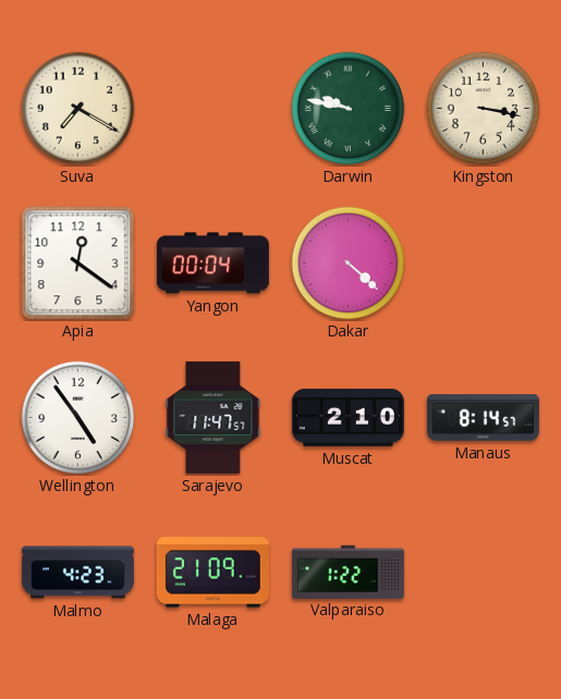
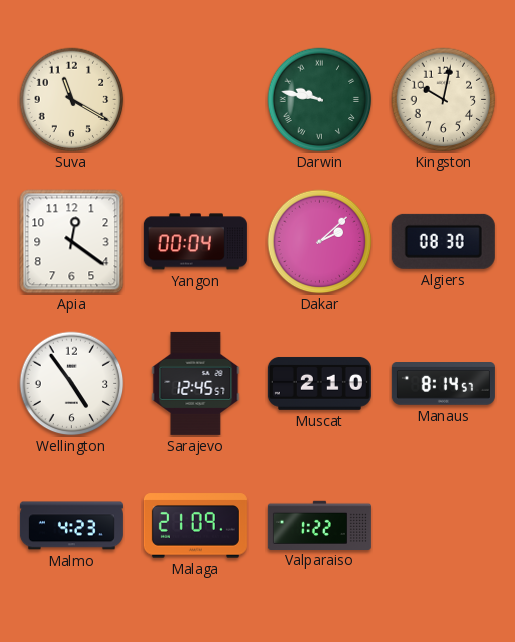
Suva: 7:20 -> 11:20
Kingston: 3:17 -> 10:02
Dakar: 4:22 -> 2:08
Algiers: none -> 08:30
Sarajevo: 11:47 -> 12:45
